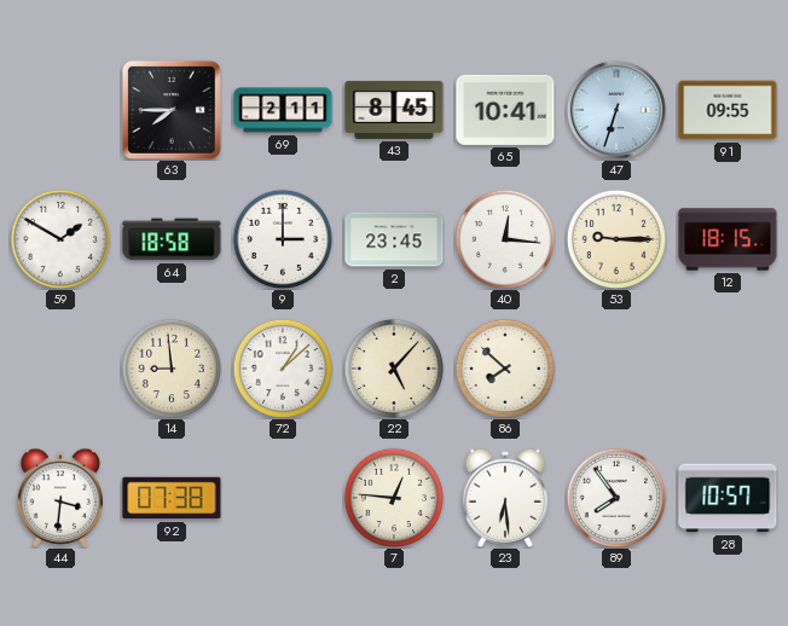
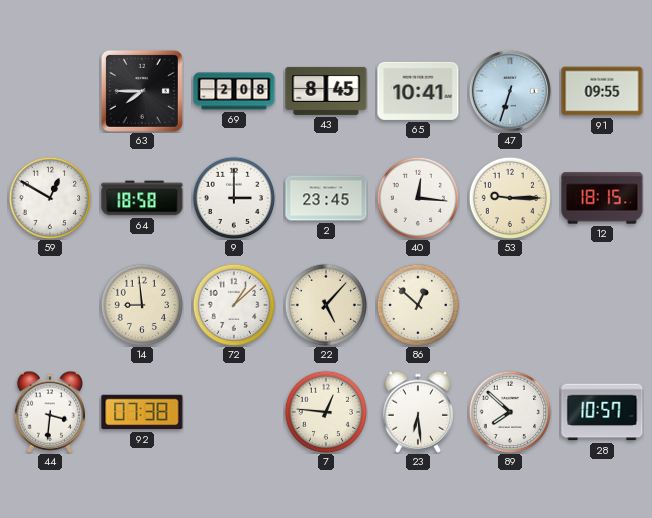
69: 2:11 -> 2:08
59: 1:50 -> 12:50
86: 7:52 -> 12:52
89: 7:54 -> 7:52
